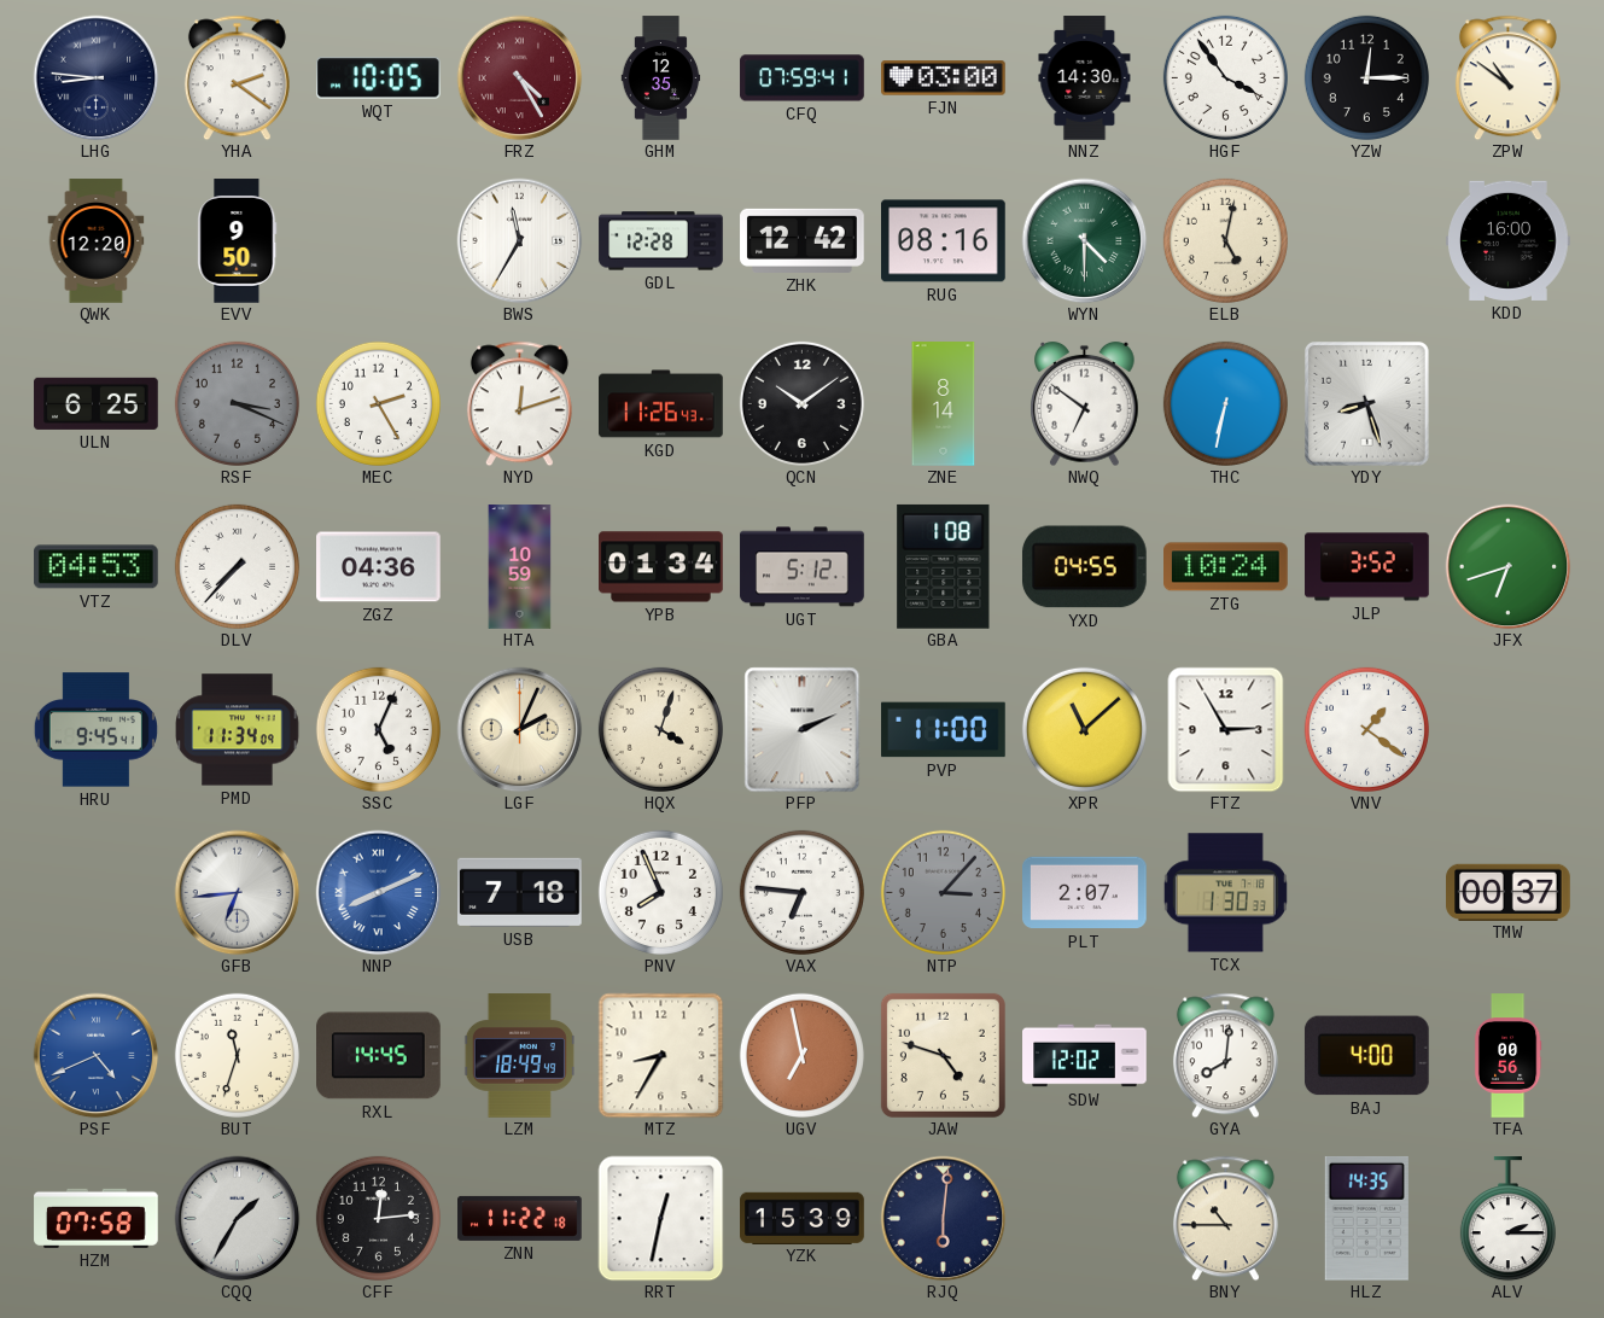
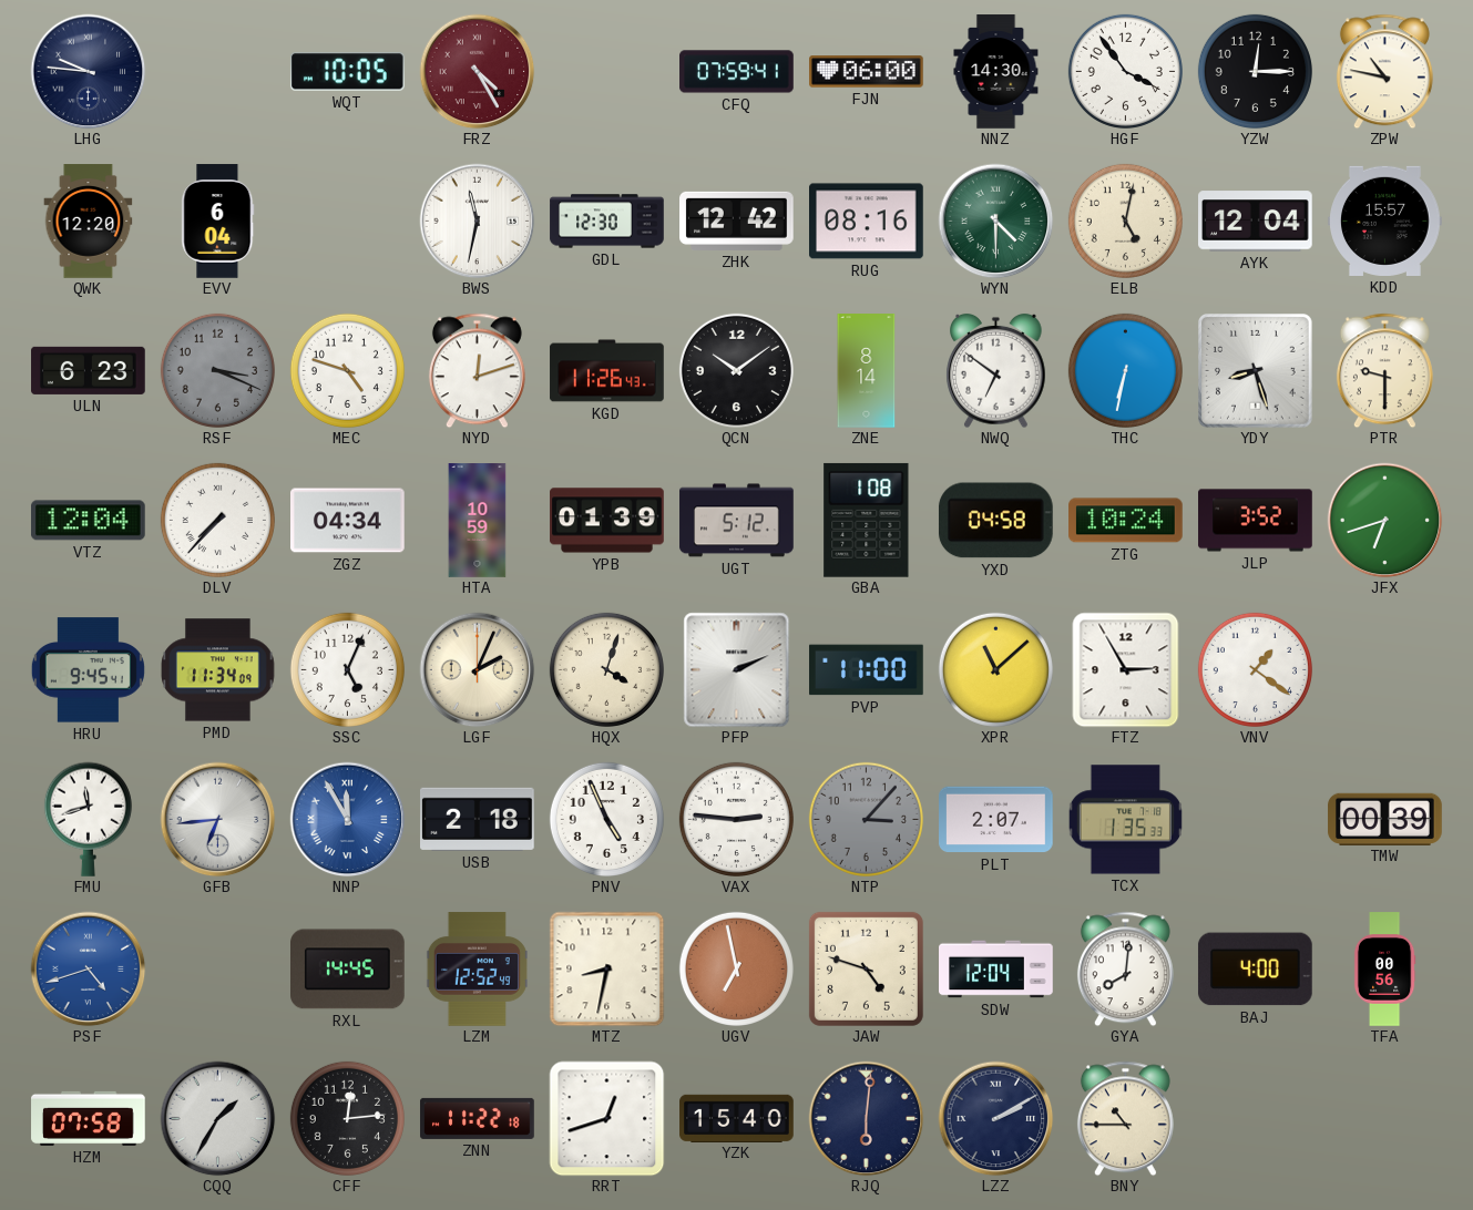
LHG: 8:46 -> 9:46
YHA: 2:21 -> none
GHM: 12:35 -> none
FJN: 03:00 -> 06:00
ZPW: 10:51 -> 10:47
EVV: 9:50 -> 6:04
BWS: 11:35 -> 11:32
GDL: 12:28 -> 12:30
AYK: none -> 12:04
KDD: 16:00 -> 15:57
ULN: 6:25 -> 6:23
MEC: 2:25 -> 4:48
PTR: none -> 9:30
VTZ: 04:53 -> 12:04
ZGZ: 04:36 -> 04:34
YPB: 01:34 -> 01:39
YXD: 04:55 -> 04:58
FMU: none -> 11:42
NNP: 8:11 -> 11:55
USB: 7:18 -> 2:18
PNV: 7:56 -> 4:56
VAX: 6:46 -> 2:46
TCX: 1:30 -> 1:35
TMW: 00:37 -> 00:39
PSF: 4:41 -> 4:42
BUT: 11:33 -> none
LZM: 18:49 -> 12:52
MTZ: 8:35 -> 8:32
SDW: 12:02 -> 12:04
RRT: 12:32 -> 12:42
YZK: 15:39 -> 15:40
LZZ: none -> 2:10
HLZ: 14:35 -> none
ALV: 2:15 -> none
